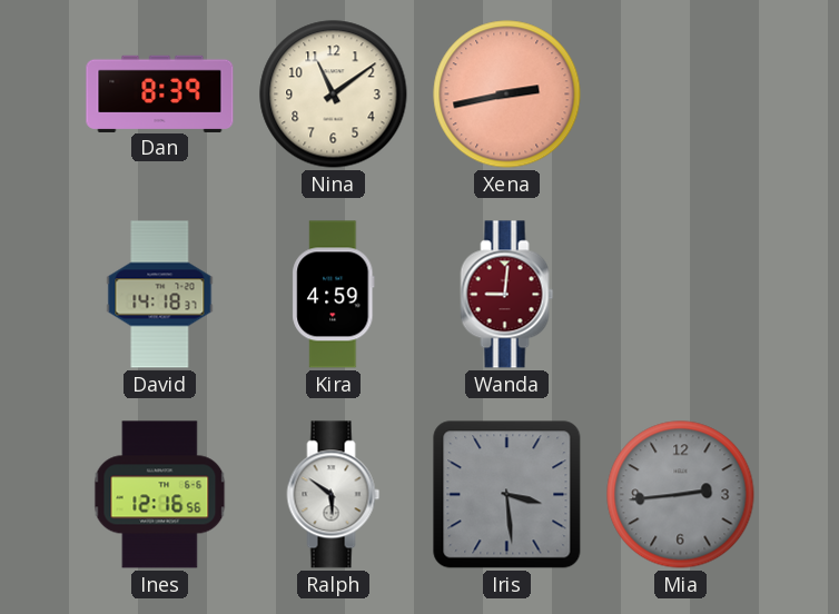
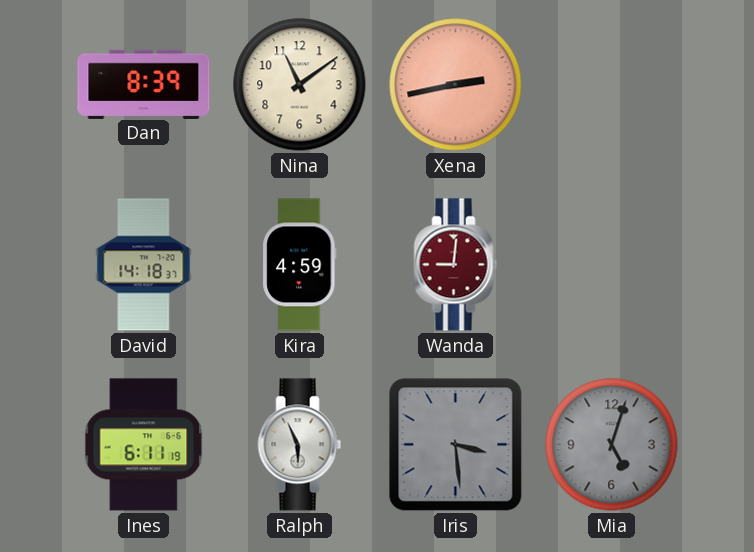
Ines: 12:16 -> 6:11
Ralph: 5:51 -> 5:56
Mia: 2:44 -> 5:03
